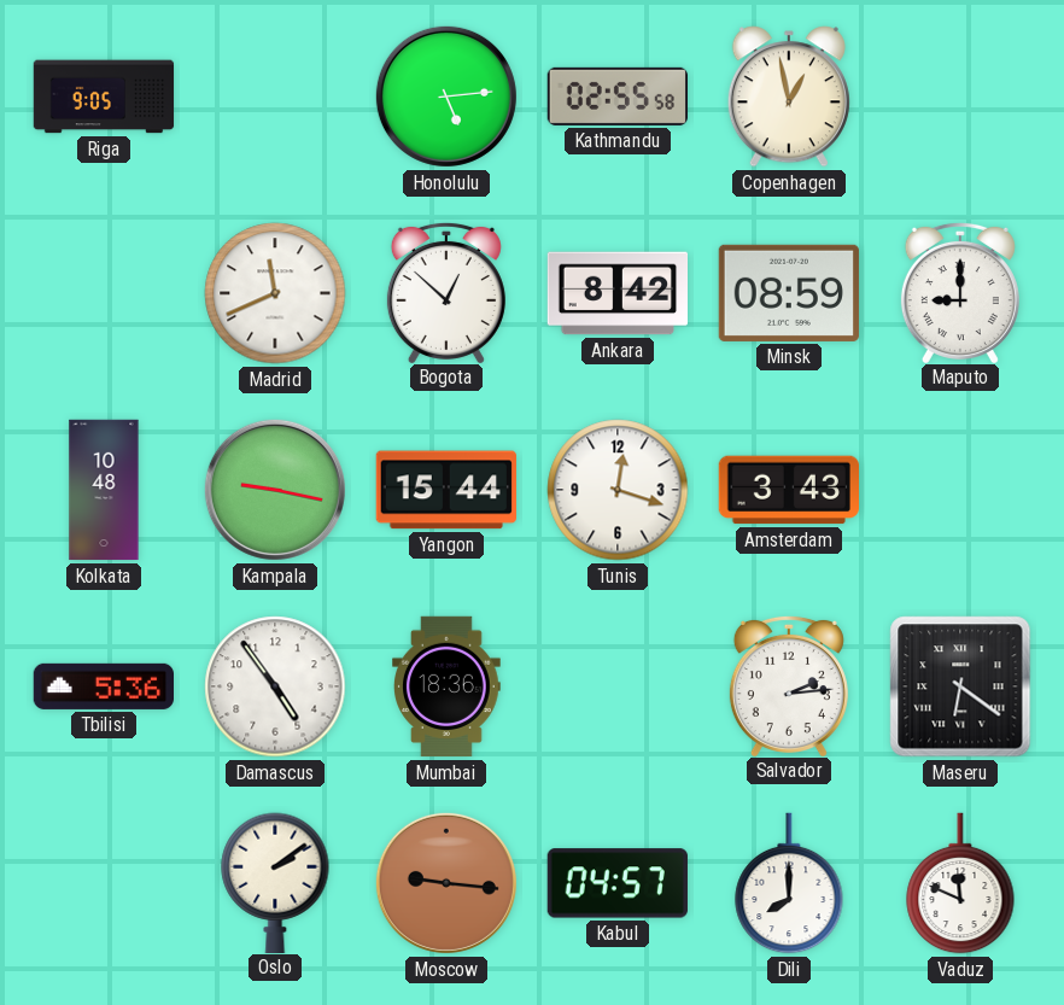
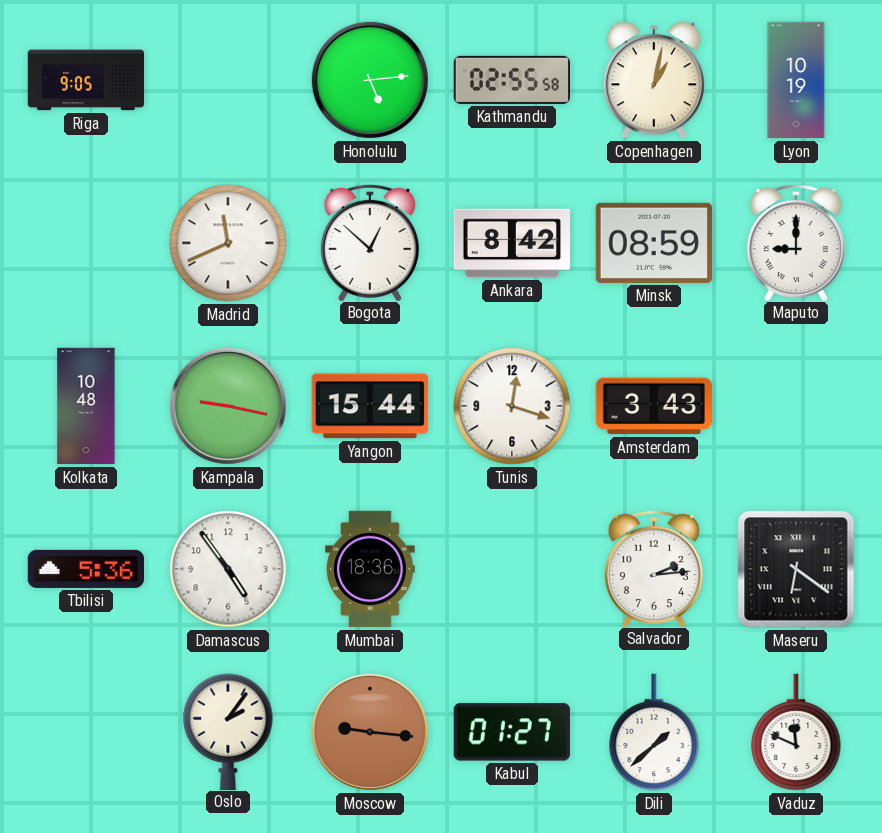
Copenhagen: 12:58 -> 1:02
Lyon: none -> 10:19
Oslo: 2:09 -> 2:06
Kabul: 04:57 -> 01:27
Dili: 8:00 -> 1:38
